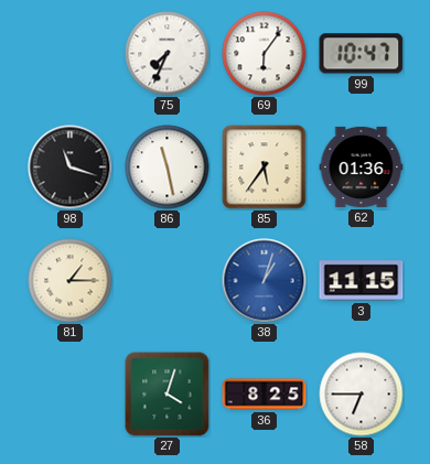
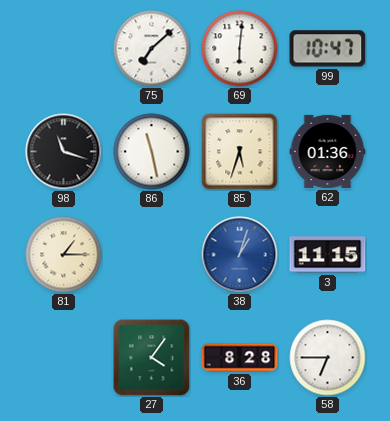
75: 7:34 -> 7:08
69: 6:06 -> 6:01
85: 5:36 -> 5:33
27: 4:03 -> 4:06
36: 8:25 -> 8:28
